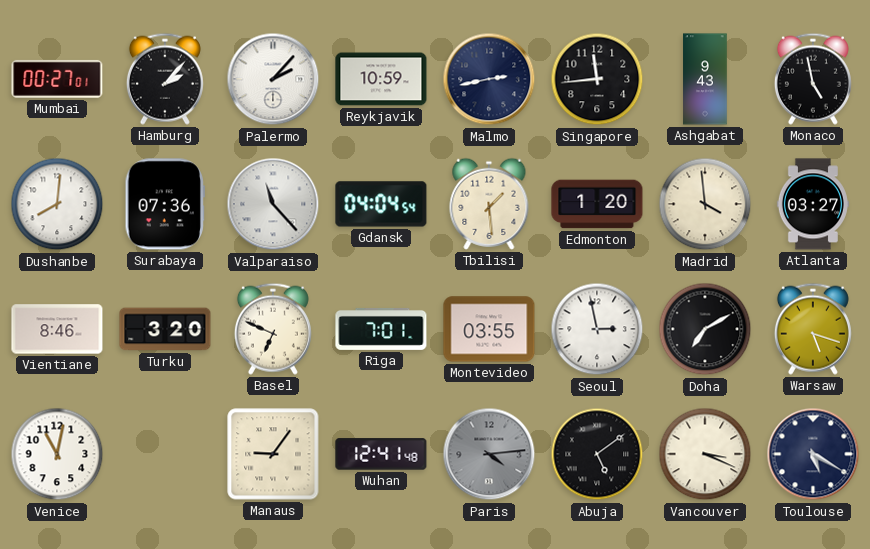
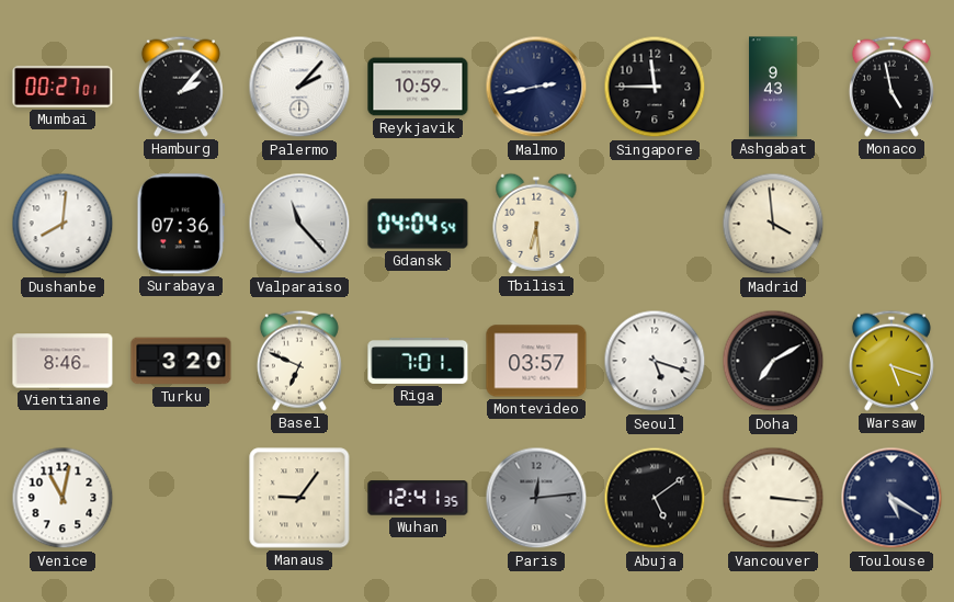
Singapore: 11:44 -> 11:45
Tbilisi: 1:29 -> 6:29
Edmonton: 1:20 -> none
Atlanta: 03:27 -> none
Montevideo: 03:55 -> 03:57
Seoul: 2:58 -> 5:18
Wuhan: 12:41:48 -> 12:41:35
Paris: 4:14 -> 12:14
Vancouver: 3:19 -> 3:16
